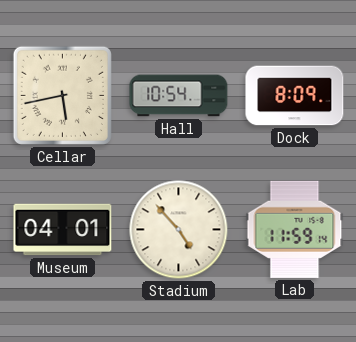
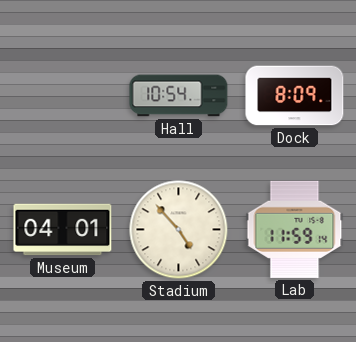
Cellar: 5:43 -> none
